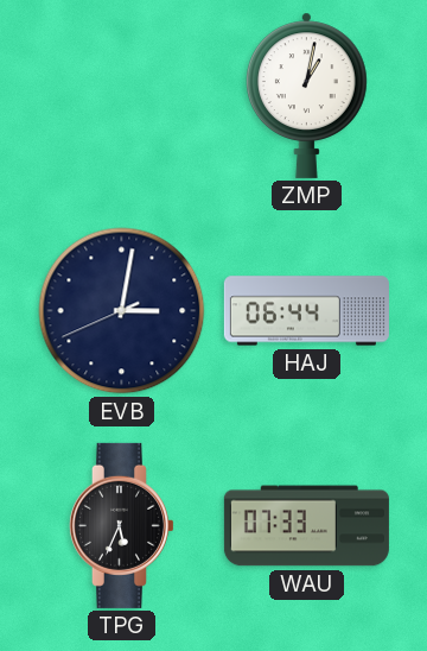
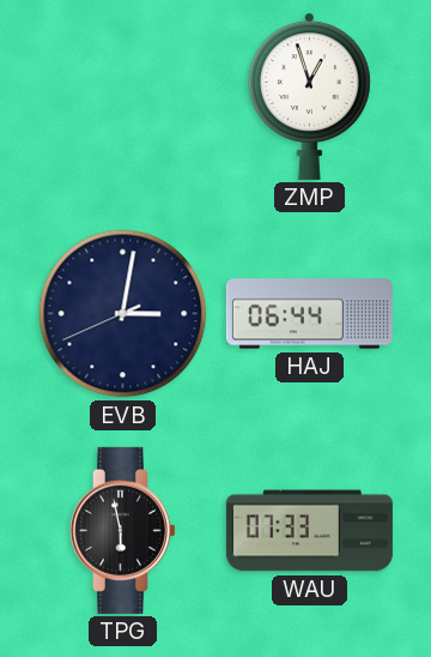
ZMP: 1:02 -> 12:57
TPG: 5:34 -> 5:58
